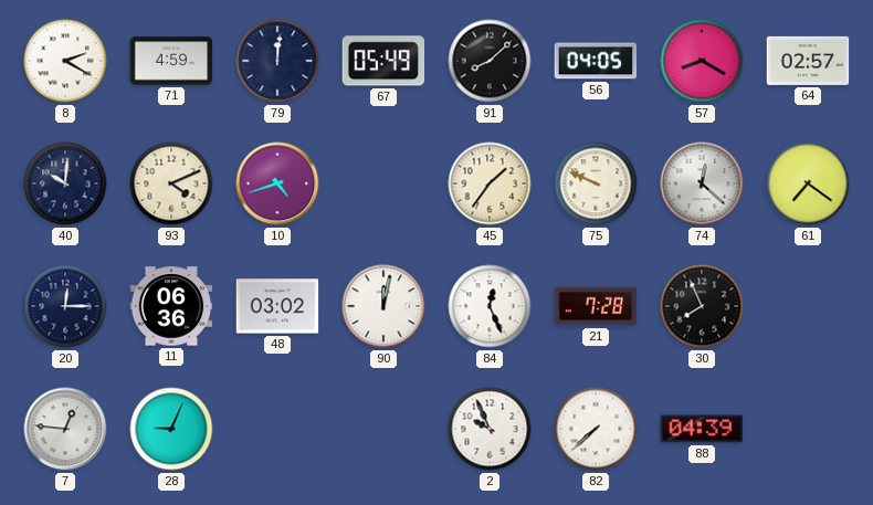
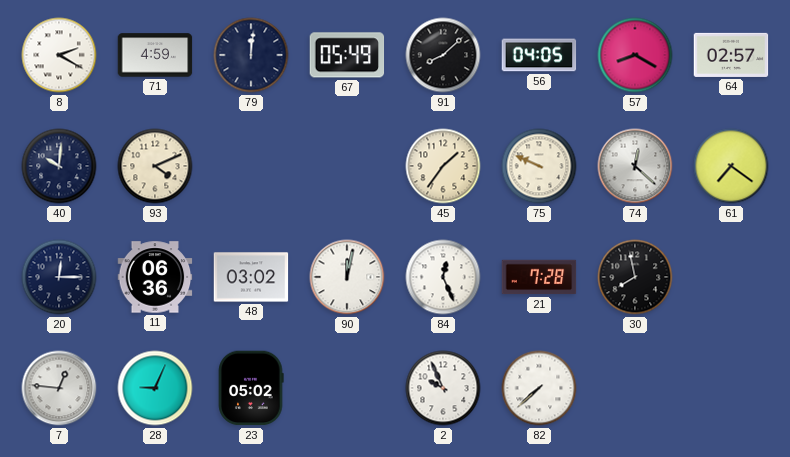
10: 4:42 -> none
30: 7:56 -> 7:58
23: none -> 05:02
88: 04:39 -> none
